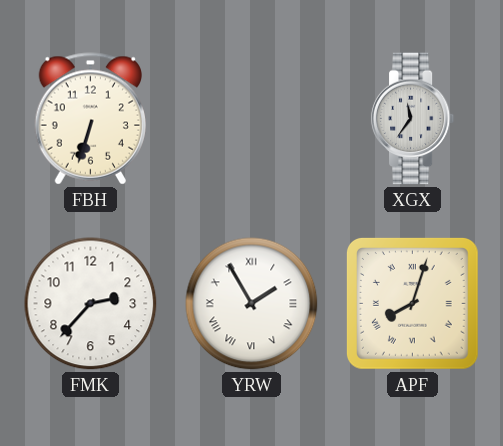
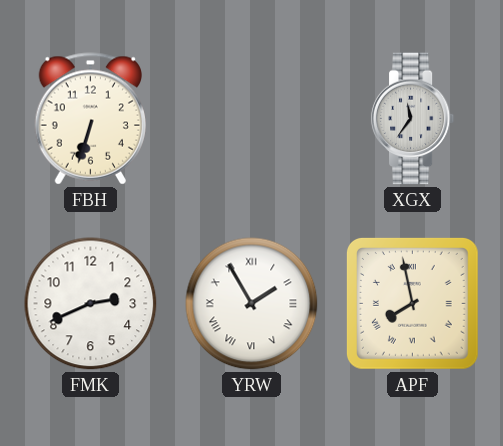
FMK: 2:37 -> 2:41
APF: 8:03 -> 7:58
